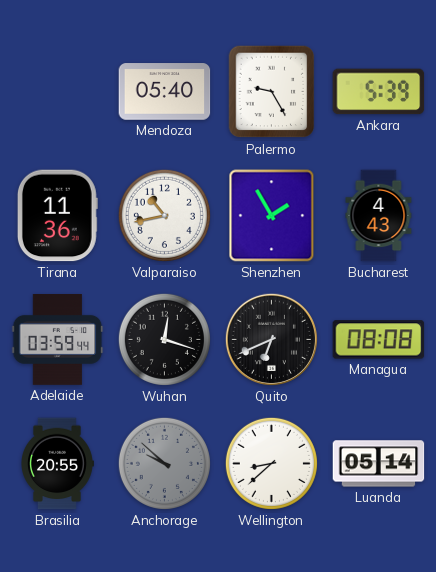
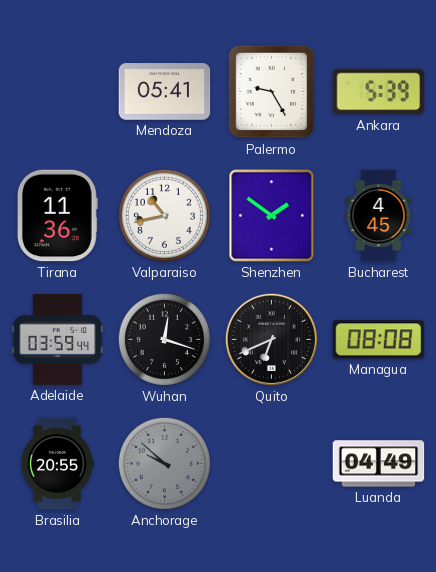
Mendoza: 05:40 -> 05:41
Shenzhen: 1:55 -> 1:51
Bucharest: 4:43 -> 4:45
Wellington: 8:38 -> none
Luanda: 05:14 -> 04:49
